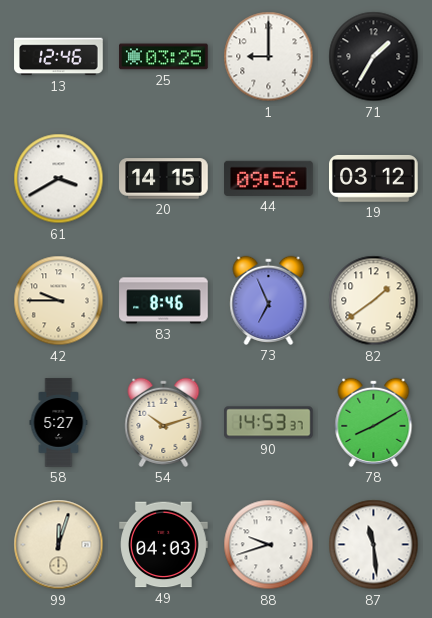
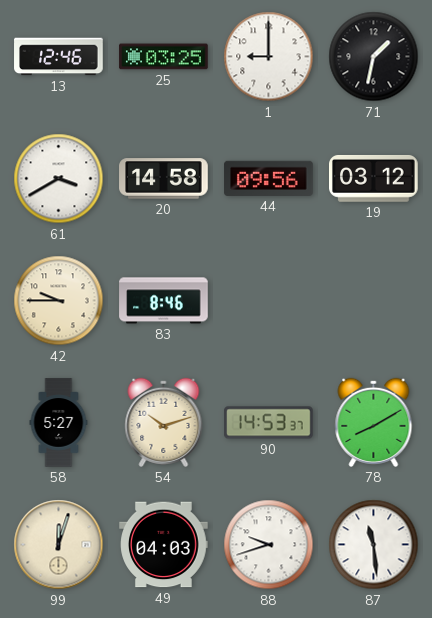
71: 1:35 -> 1:32
20: 14:15 -> 14:58
73: 6:56 -> none
82: 1:39 -> none
